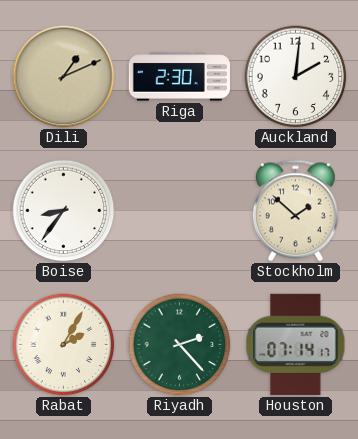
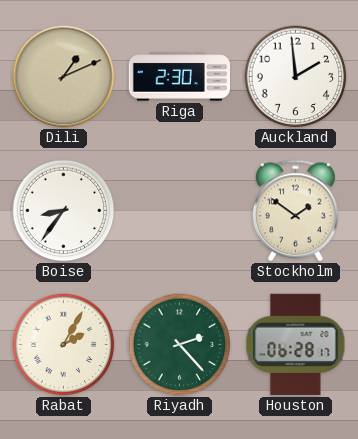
Auckland: 2:01 -> 1:59
Stockholm: 1:52 -> 1:51
Houston: 07:14 -> 06:28
